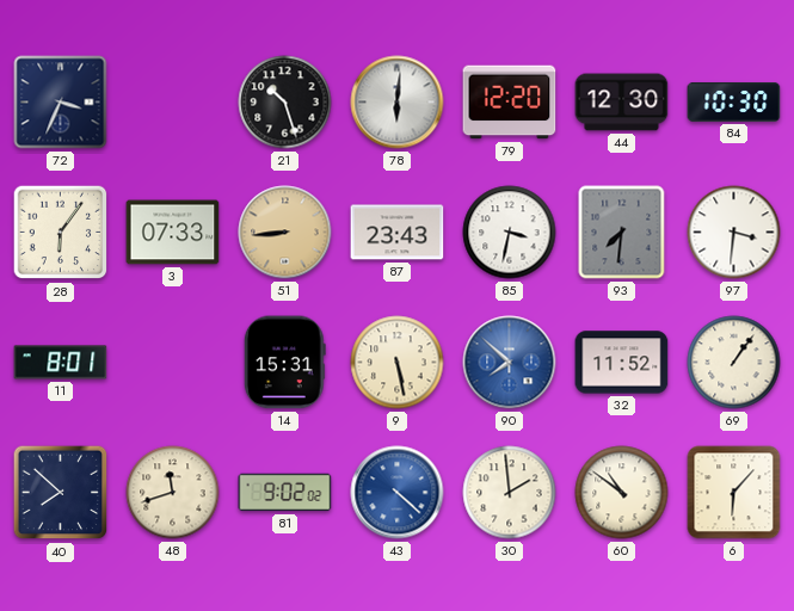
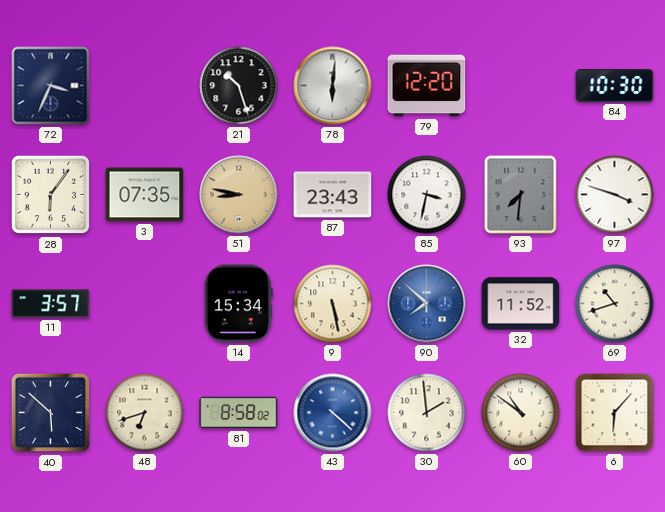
44: 12:30 -> none
3: 07:33 -> 07:35
51: 8:44 -> 8:47
97: 3:31 -> 3:48
11: 8:01 -> 3:57
14: 15:31 -> 15:34
69: 1:06 -> 10:42
40: 7:52 -> 5:52
48: 11:42 -> 6:42
81: 9:02 -> 8:58
